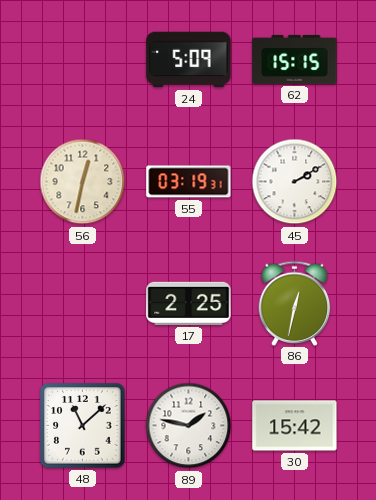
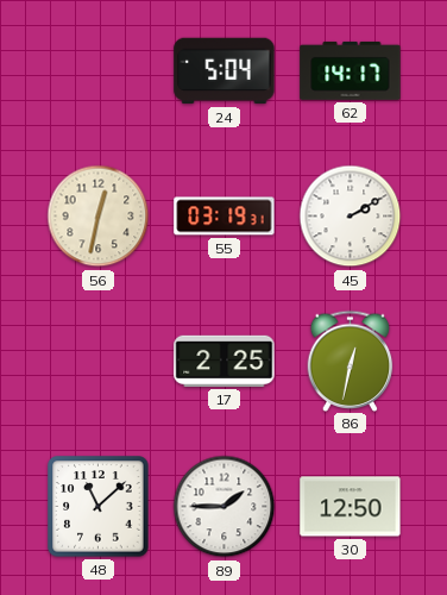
24: 5:09 -> 5:04
62: 15:15 -> 14:17
89: 1:47 -> 1:45
30: 15:42 -> 12:50
